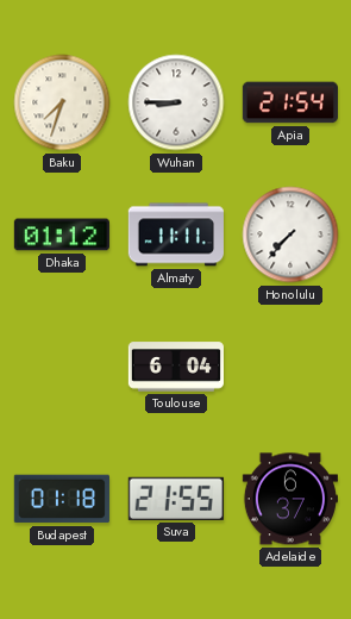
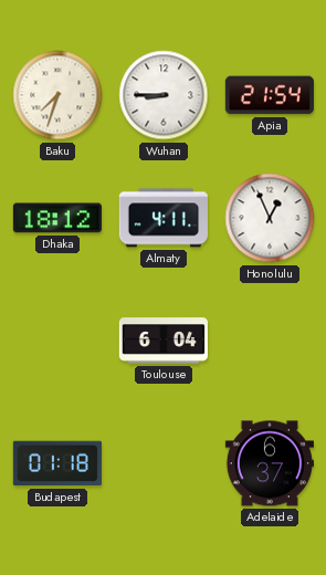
Dhaka: 01:12 -> 18:12
Almaty: 11:11 -> 4:11
Honolulu: 7:37 -> 12:56
Suva: 21:55 -> none
